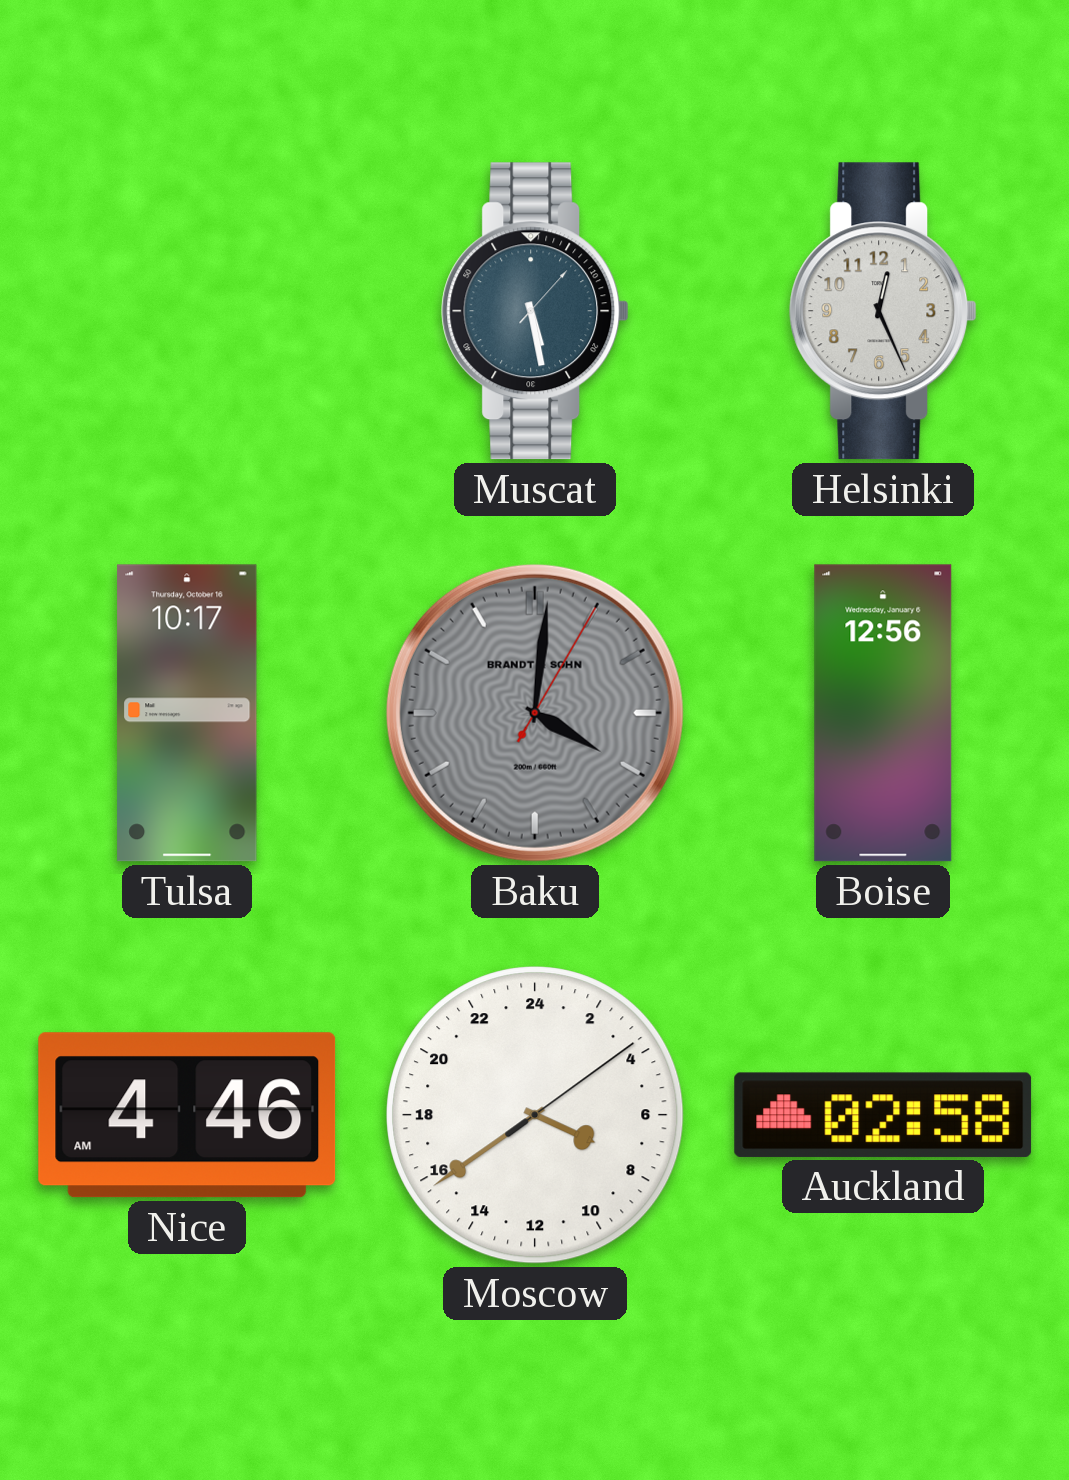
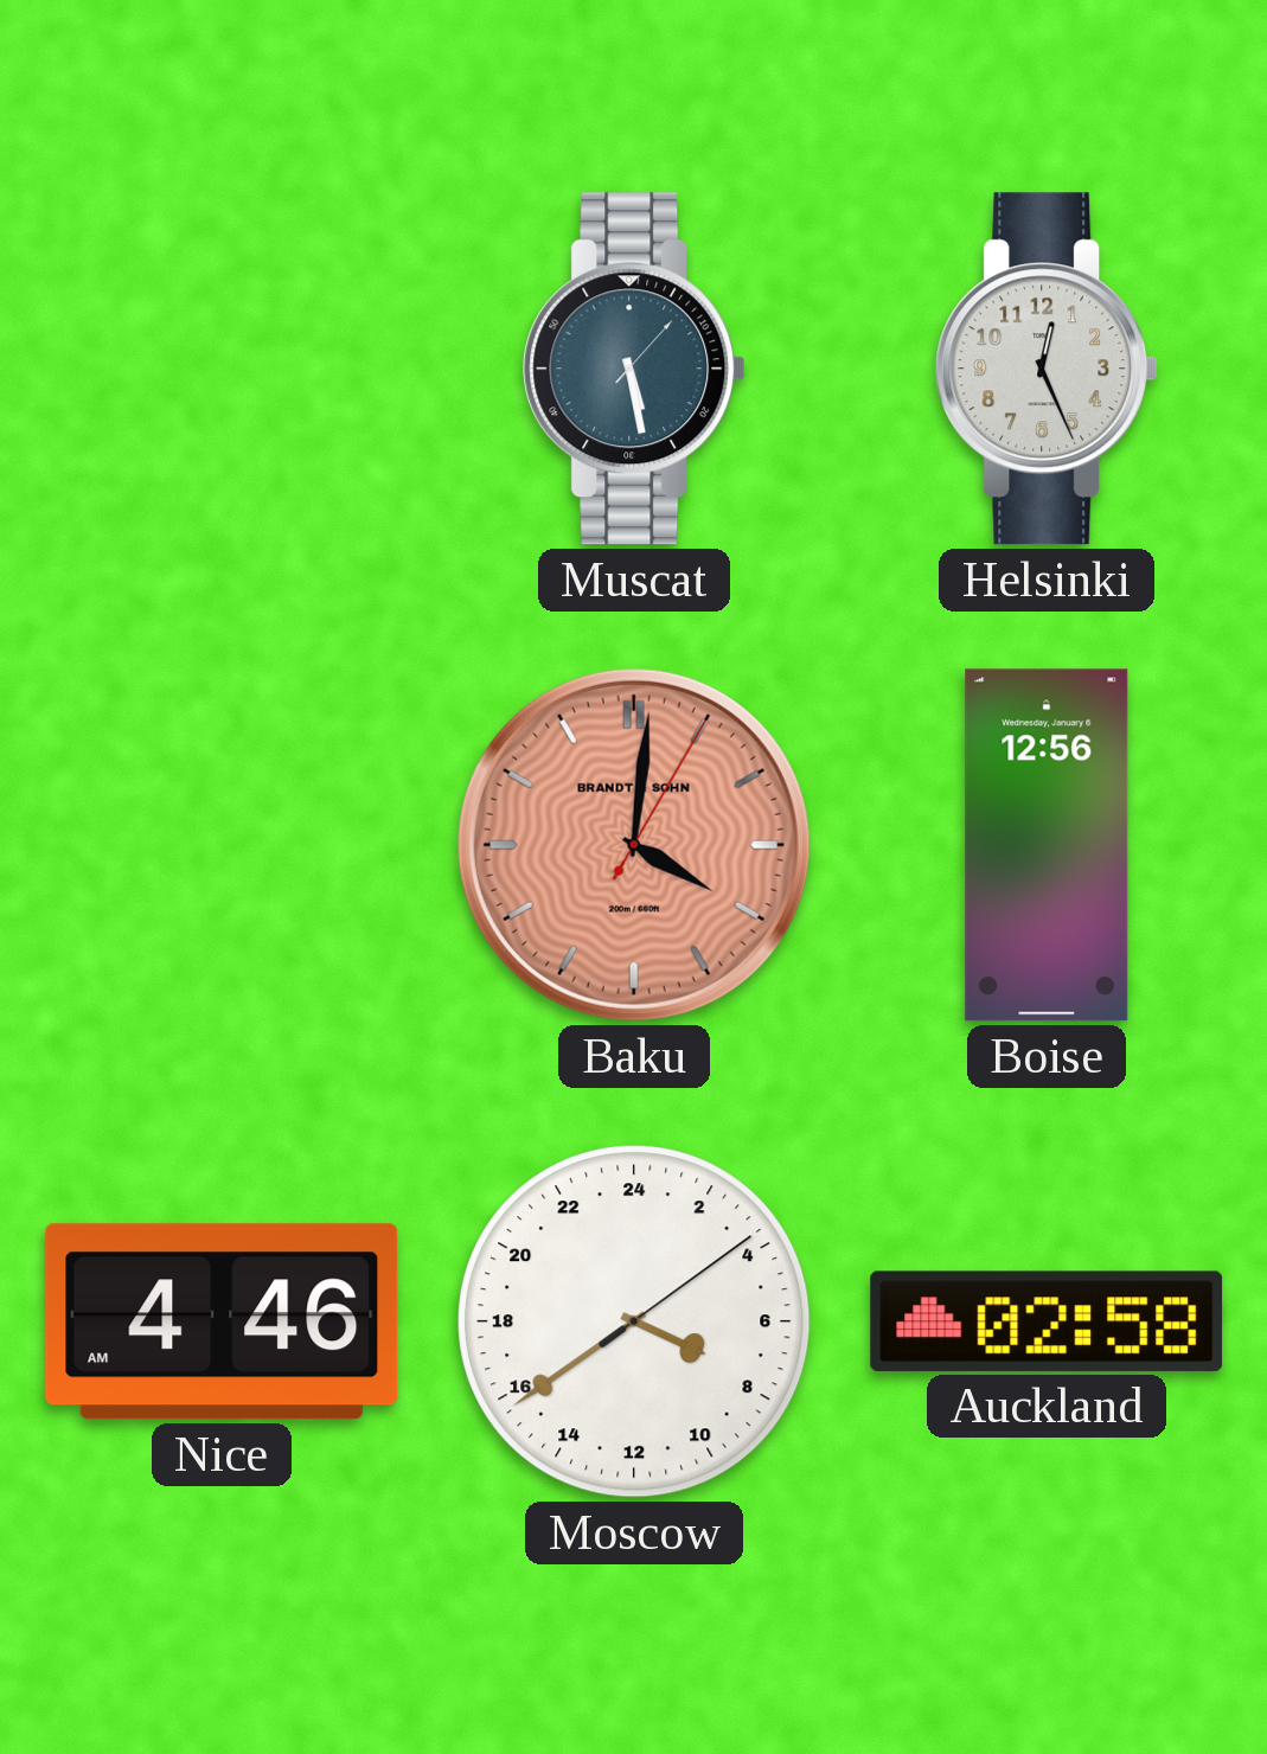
Tulsa: 10:17 -> none
Baku dial: grey -> salmon
